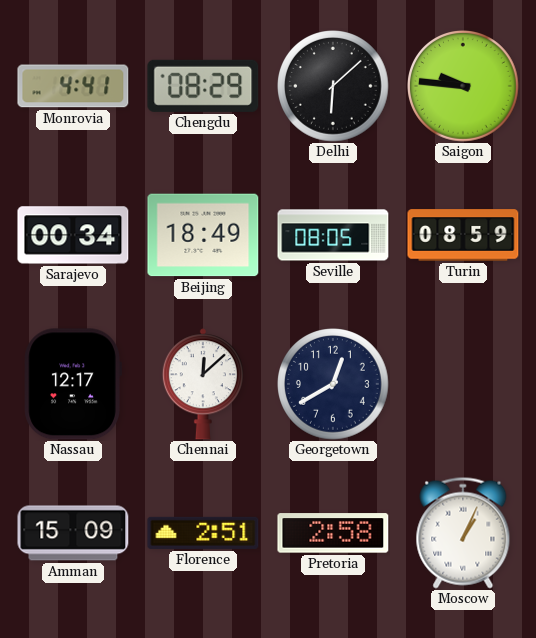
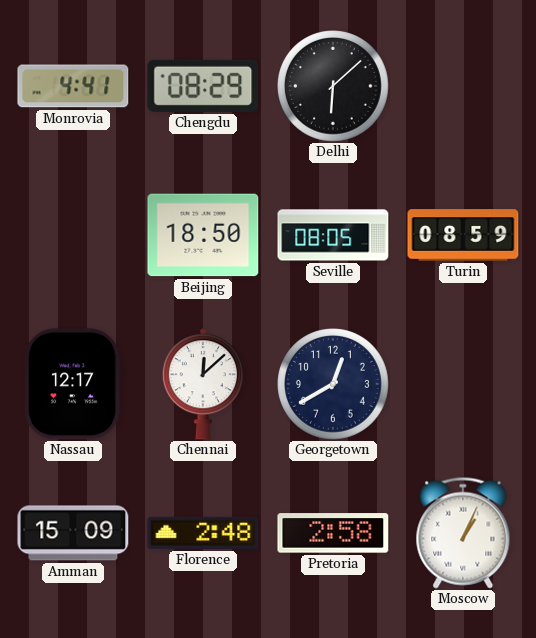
Saigon: 9:46 -> none
Sarajevo: 00:34 -> none
Beijing: 18:49 -> 18:50
Florence: 2:51 -> 2:48
